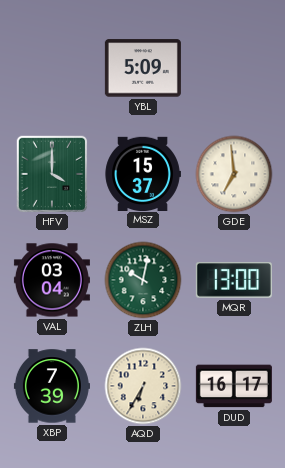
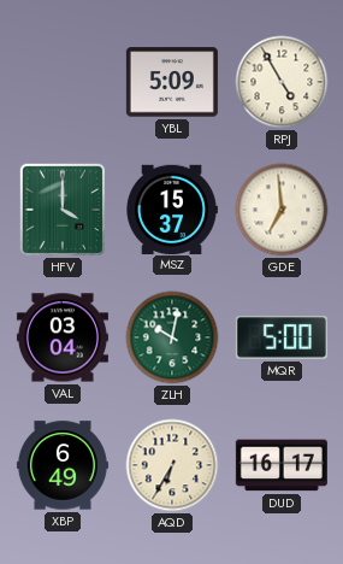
RPJ: none -> 4:55
MQR: 13:00 -> 5:00
XBP: 7:39 -> 6:49
